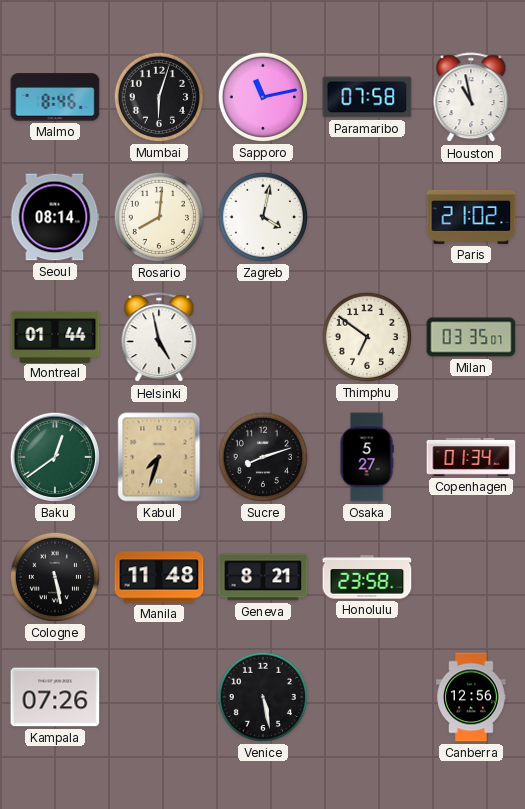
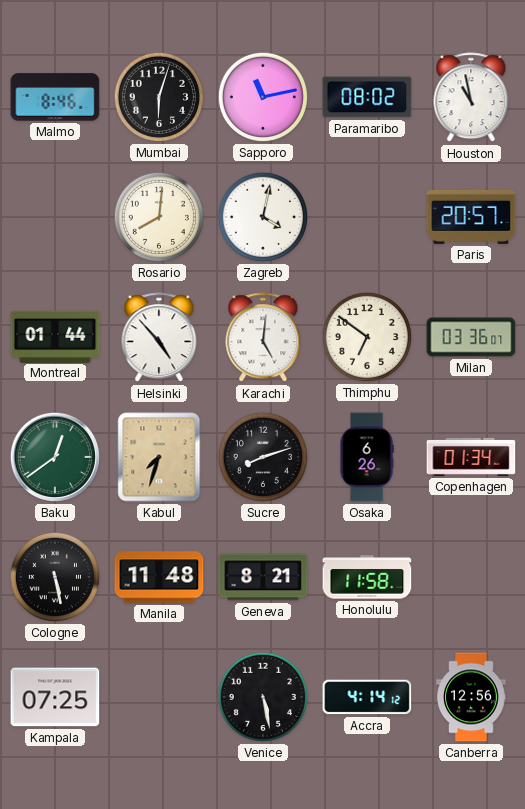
Paramaribo: 07:58 -> 08:02
Seoul: 08:14 -> none
Paris: 21:02 -> 20:57
Helsinki: 4:58 -> 4:53
Karachi: none -> 5:01
Milan: 03:35 -> 03:36
Osaka: 5:27 -> 6:26
Honolulu: 23:58 -> 11:58
Kampala: 07:26 -> 07:25
Accra: none -> 4:14
